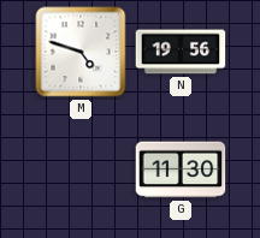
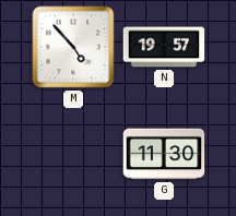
M: 4:48 -> 4:53
N: 19:56 -> 19:57
